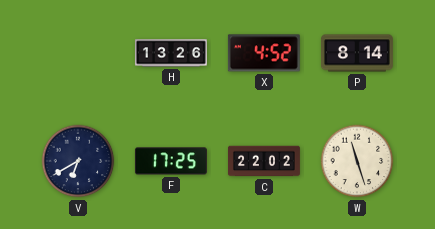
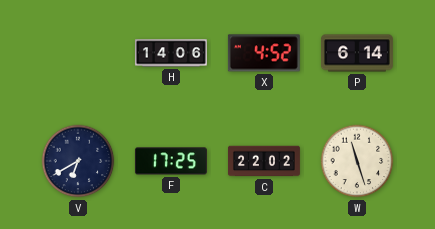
H: 13:26 -> 14:06
P: 8:14 -> 6:14
